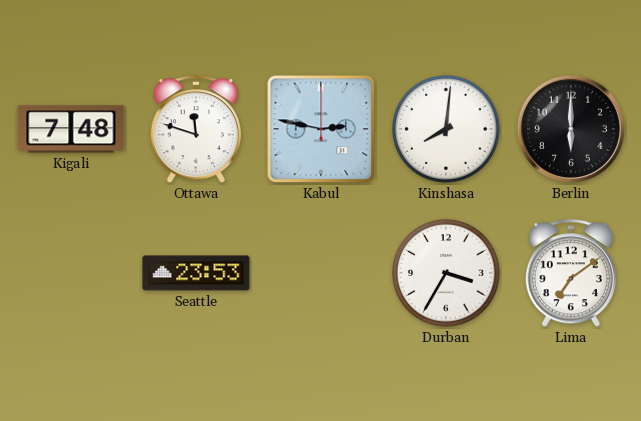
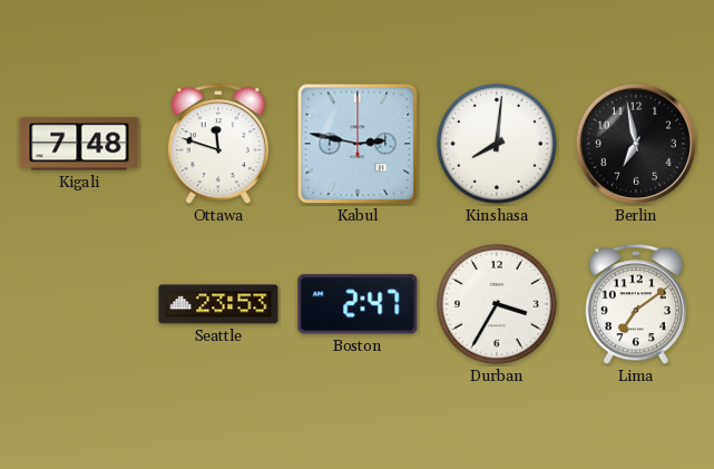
Berlin: 6:00 -> 6:58
Boston: none -> 2:47
